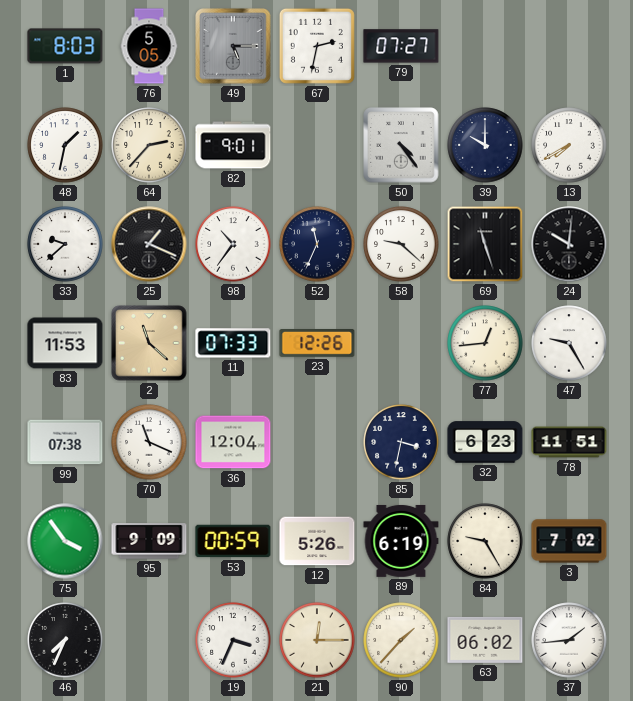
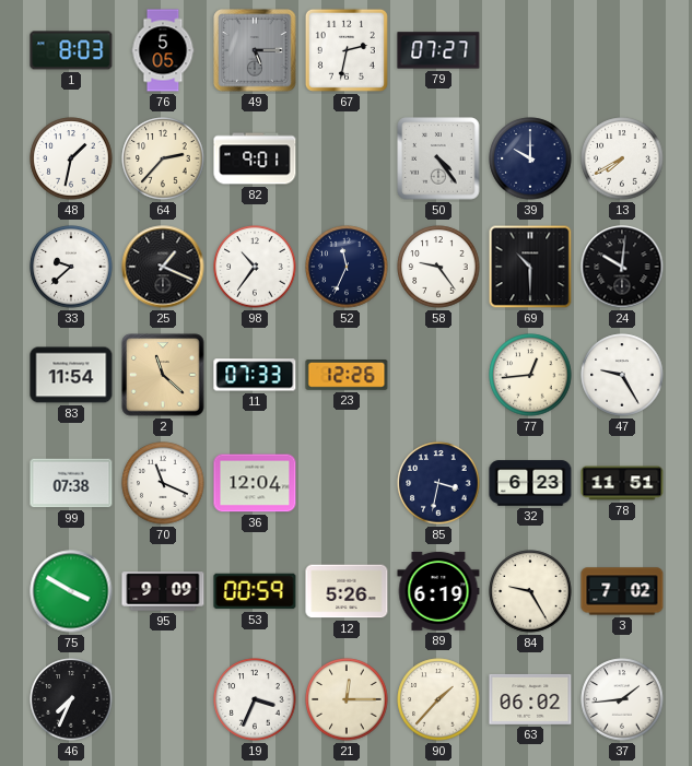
58: 9:22 -> 9:24
69: 11:27 -> 10:30
83: 11:53 -> 11:54
75: 3:54 -> 3:50
